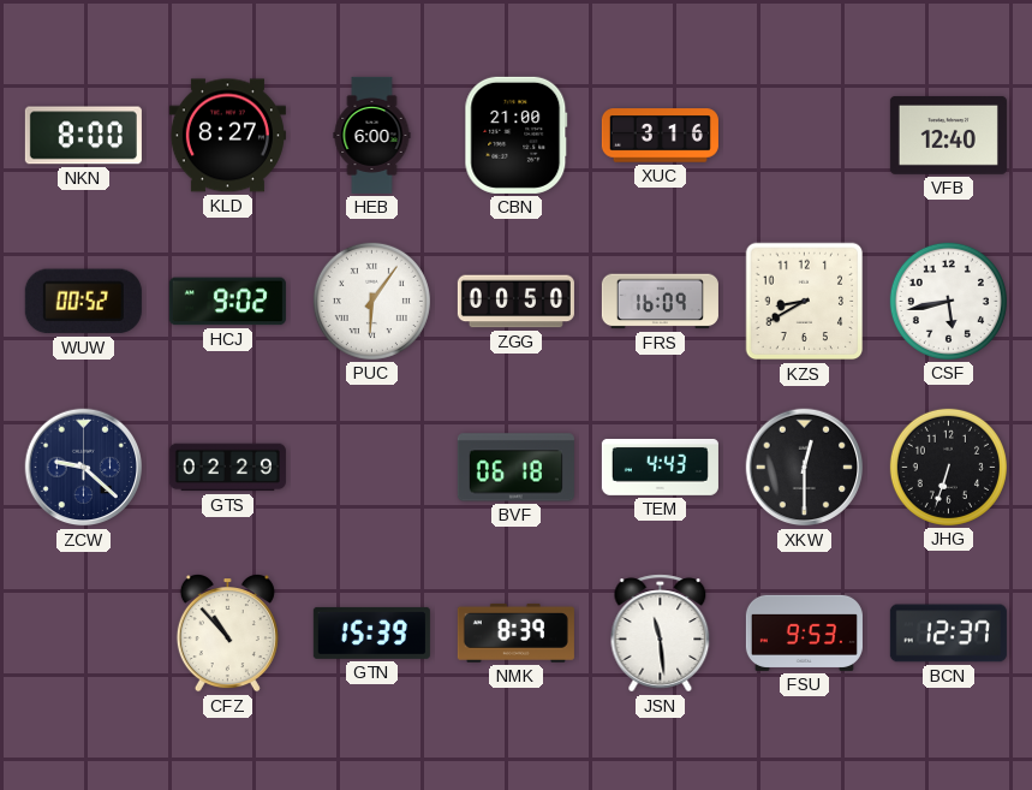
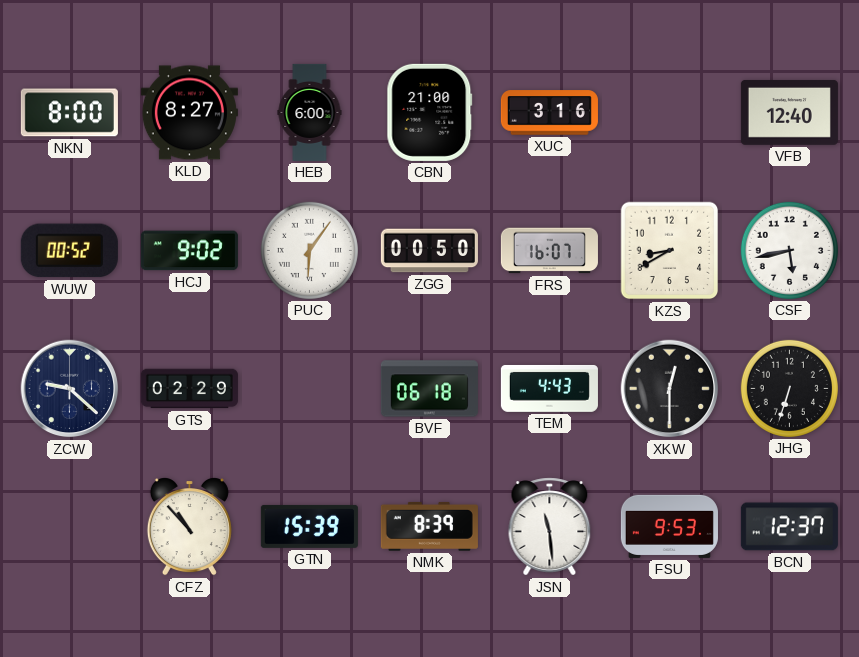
FRS: 16:09 -> 16:07
